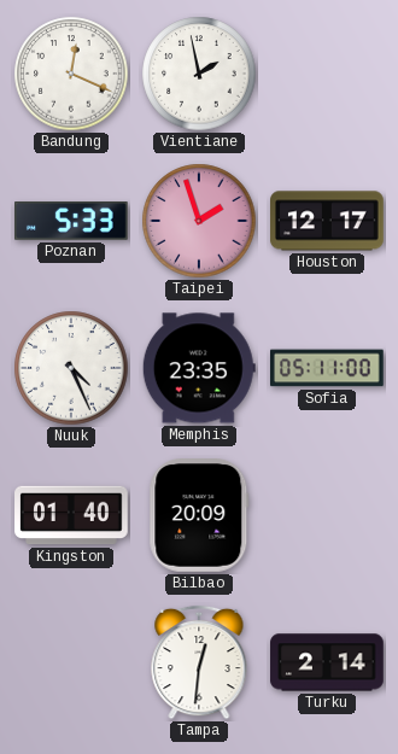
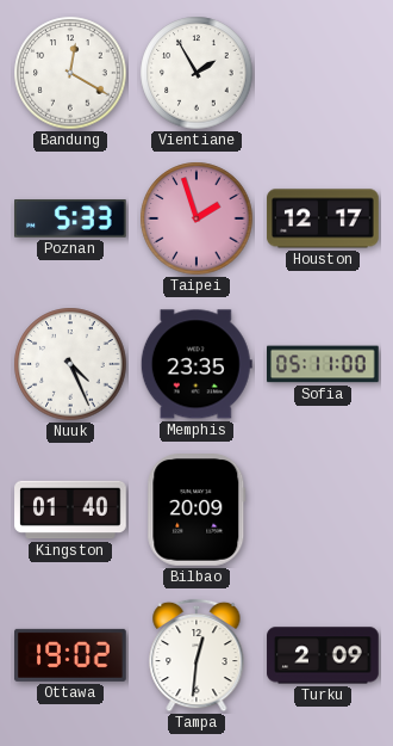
Bandung: 12:19 -> 12:20
Vientiane: 1:58 -> 1:55
Ottawa: none -> 19:02
Turku: 2:14 -> 2:09
